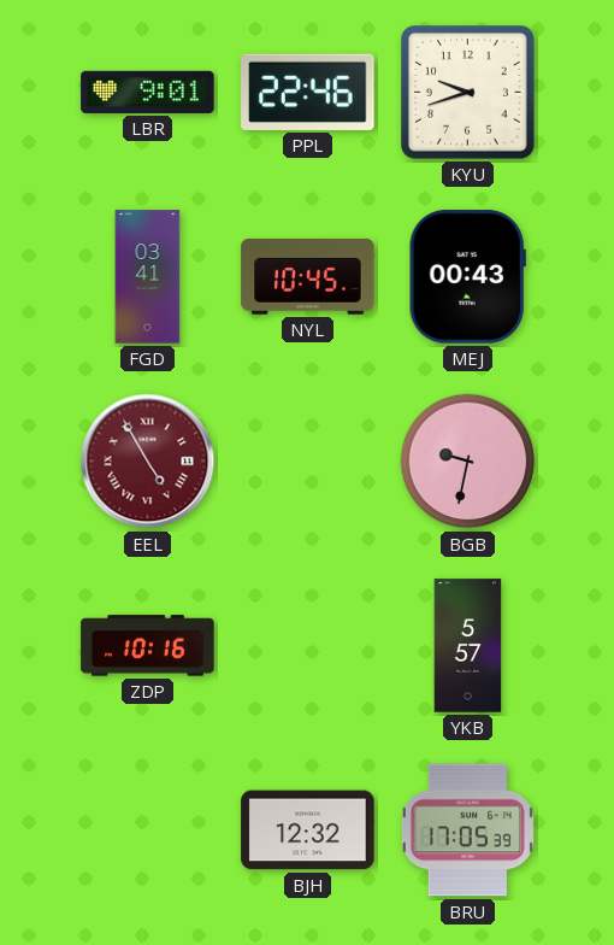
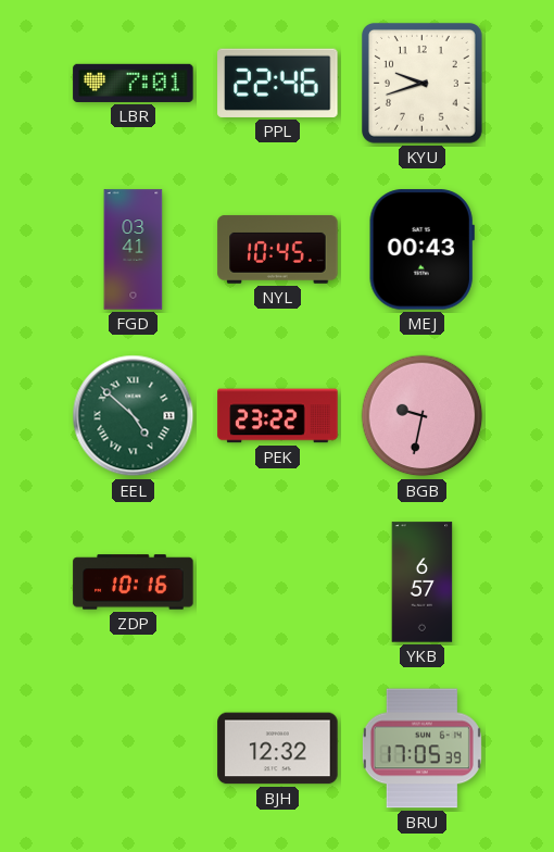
LBR: 9:01 -> 7:01
EEL: 4:55 -> 4:52
EEL dial: burgundy -> green
PEK: none -> 23:22
YKB: 5:57 -> 6:57
